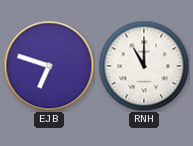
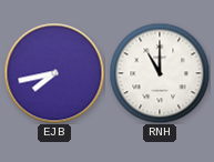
EJB: 6:48 -> 7:43
